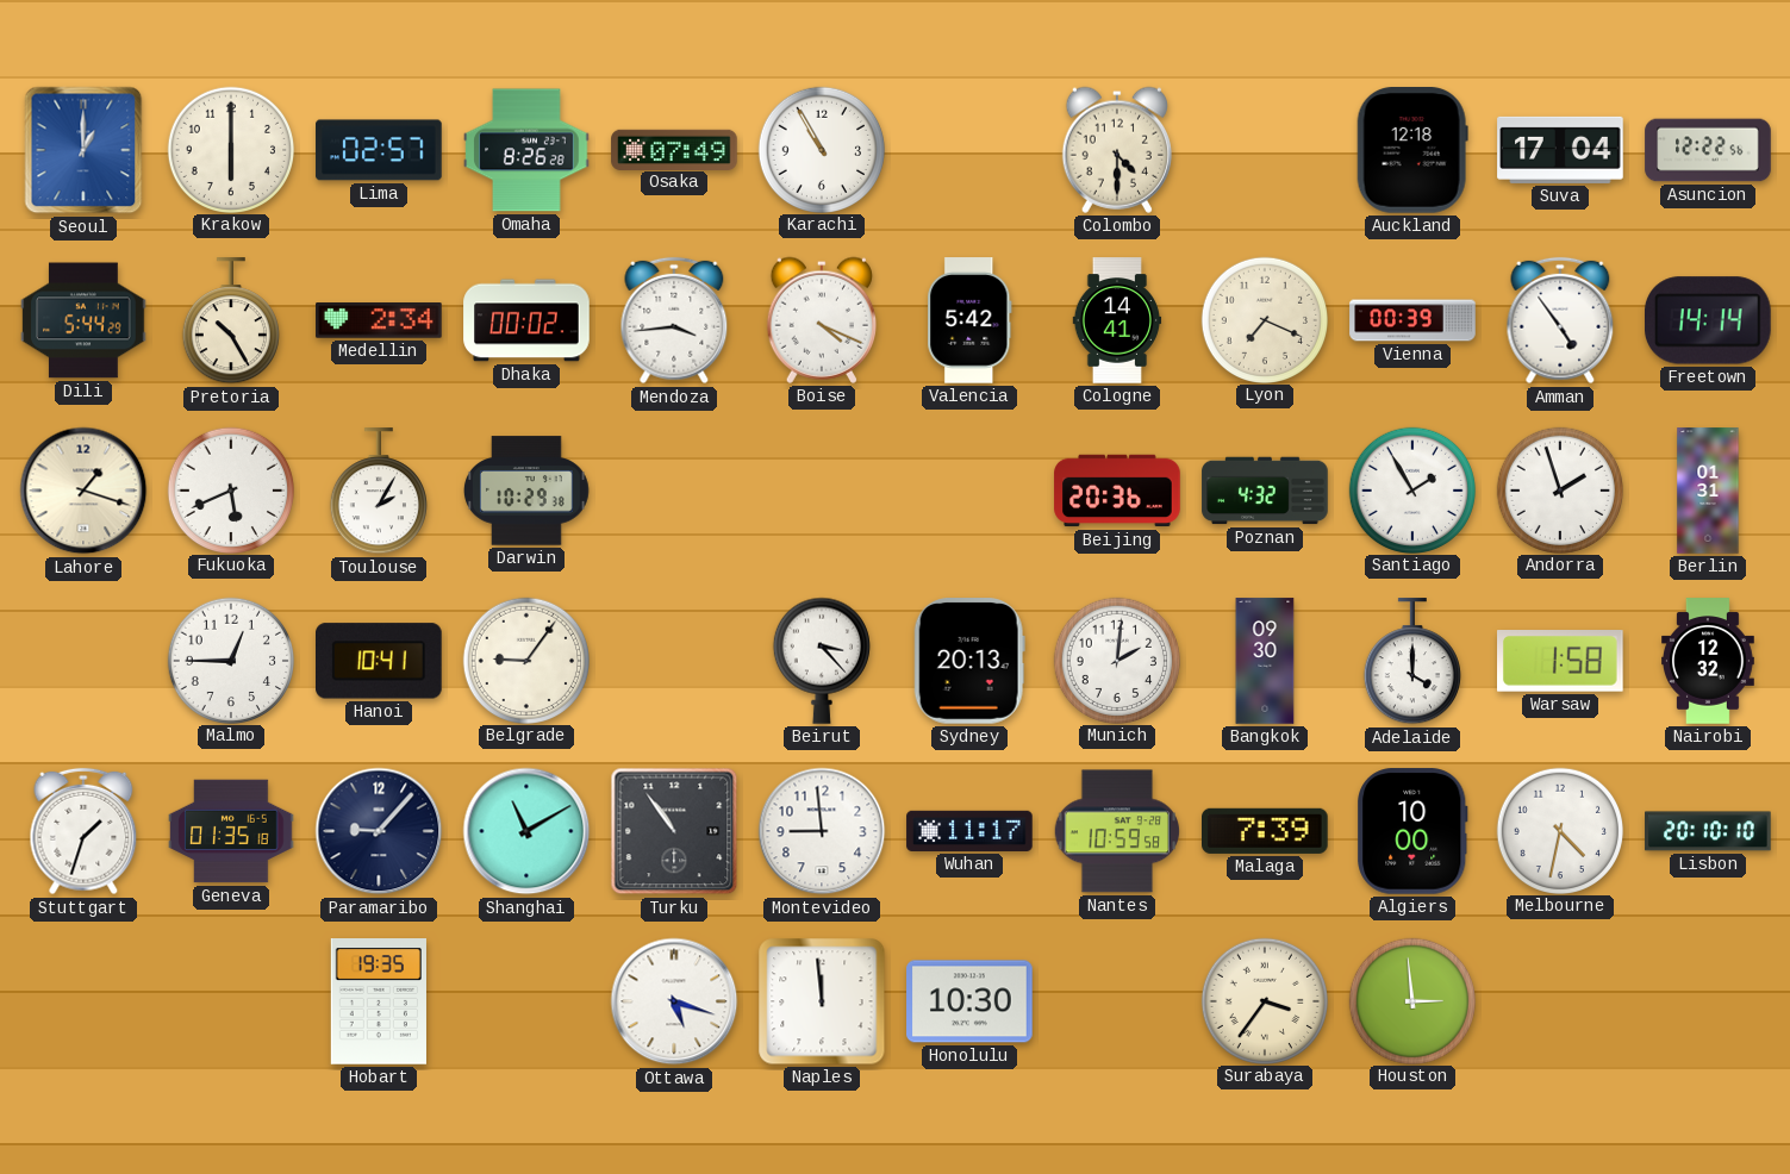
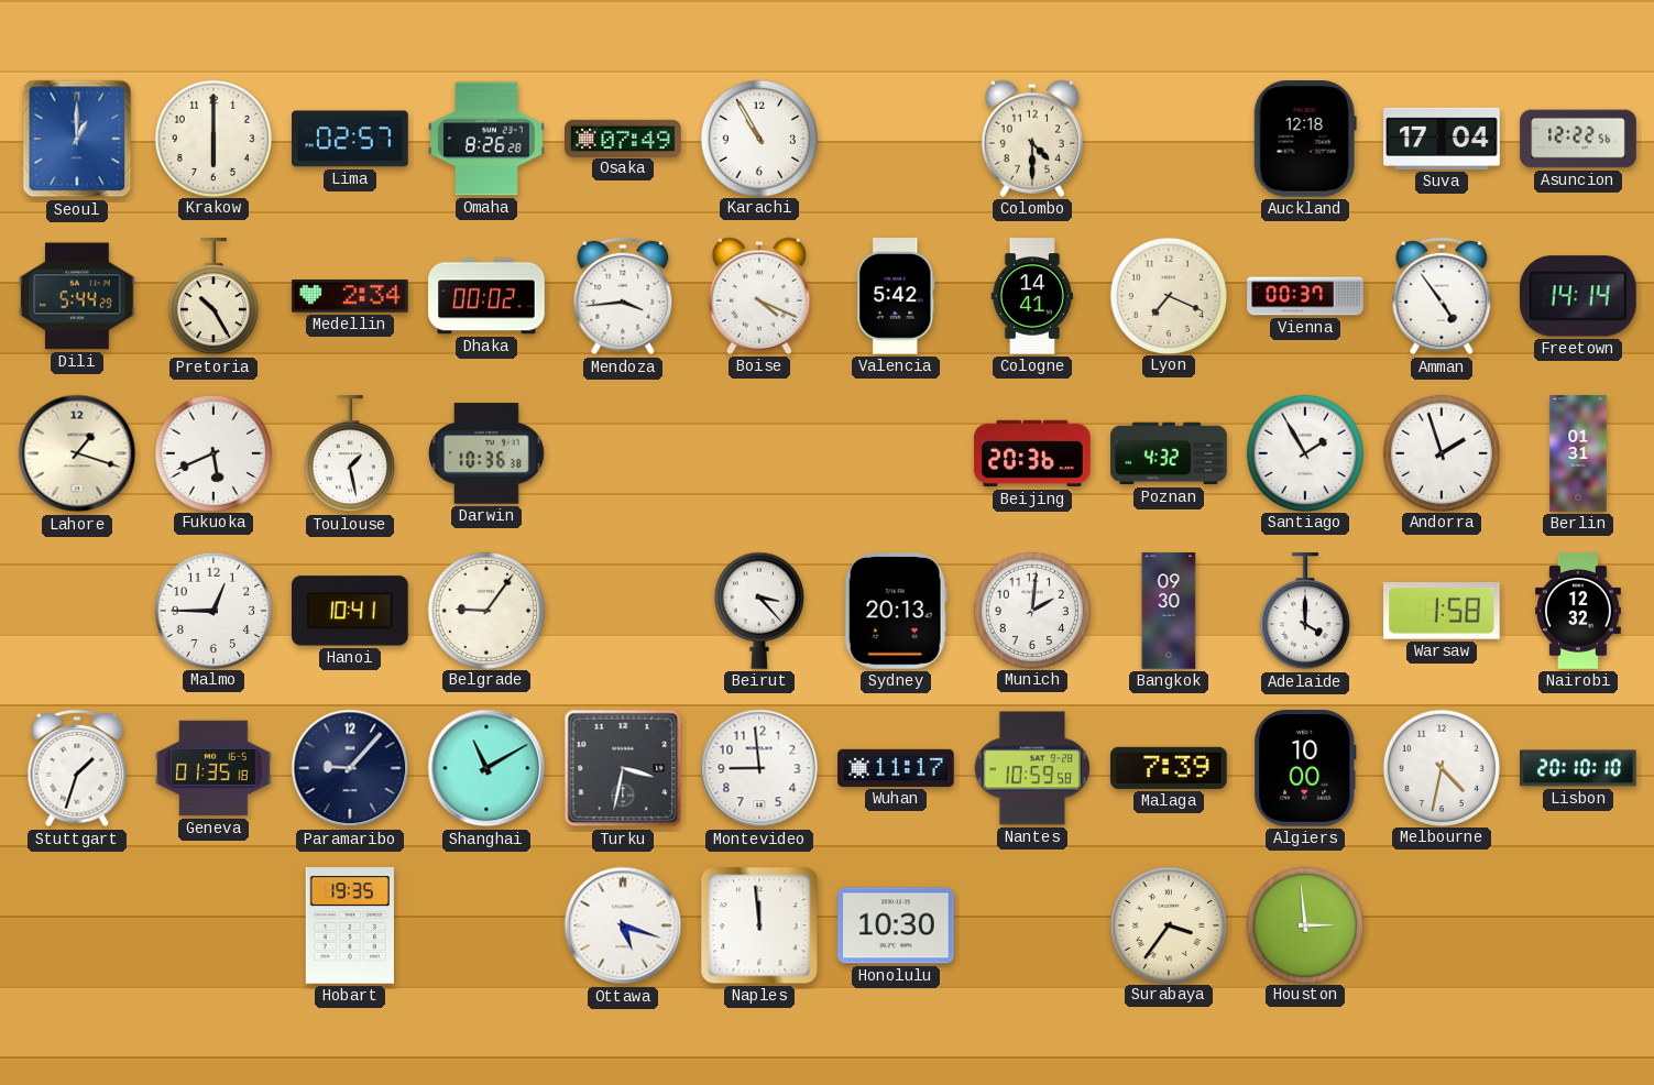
Vienna: 00:39 -> 00:37
Toulouse: 2:05 -> 1:28
Darwin: 10:29 -> 10:36
Turku: 10:54 -> 3:32
